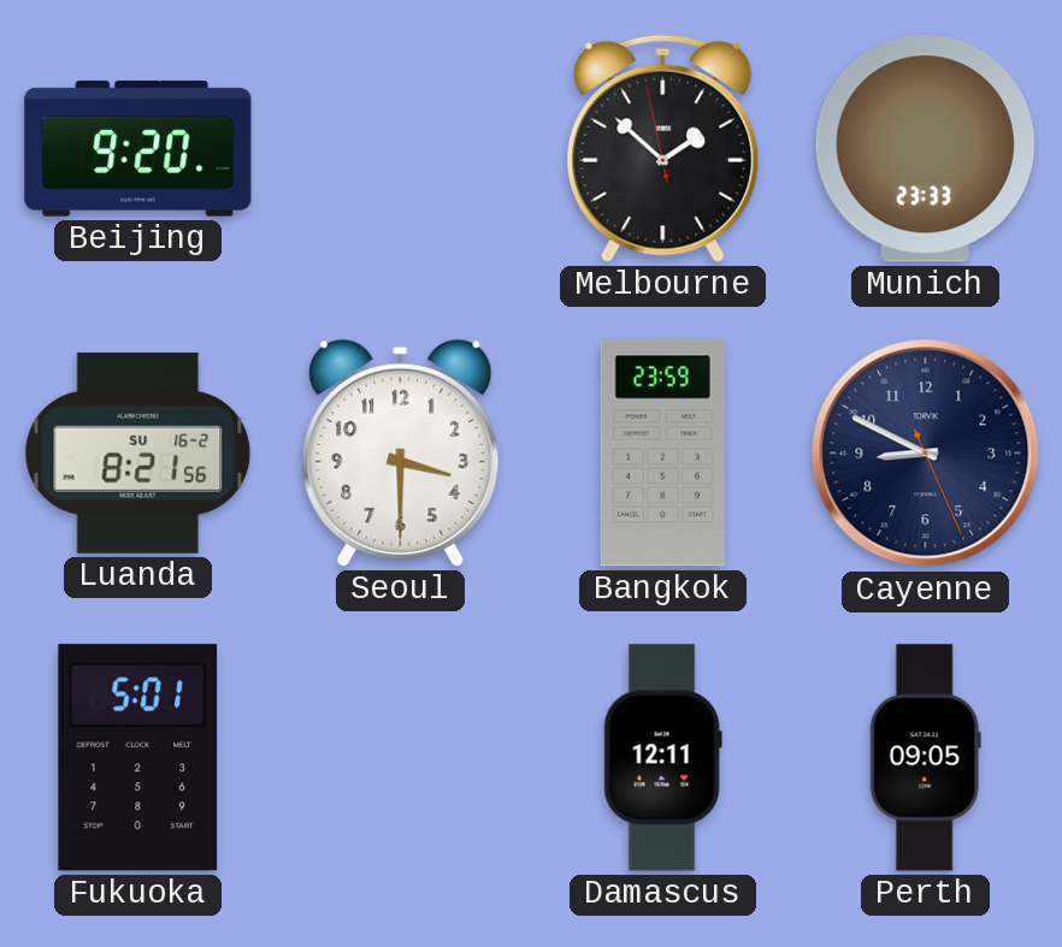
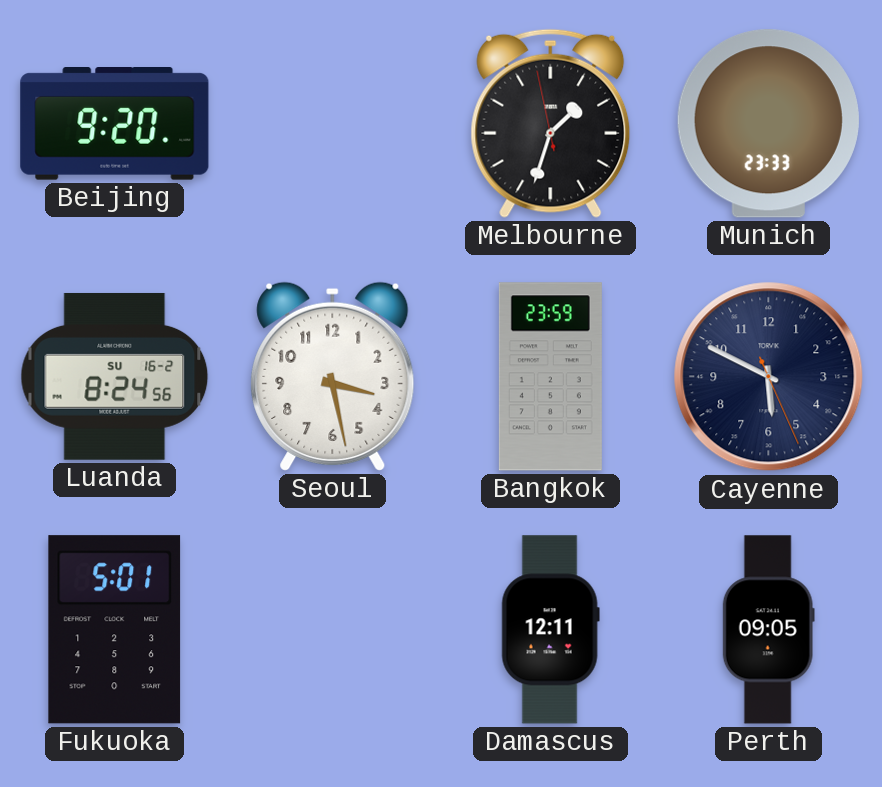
Melbourne: 1:51 -> 1:32
Luanda: 8:21 -> 8:24
Seoul: 3:30 -> 3:28
Cayenne: 8:49 -> 5:49
